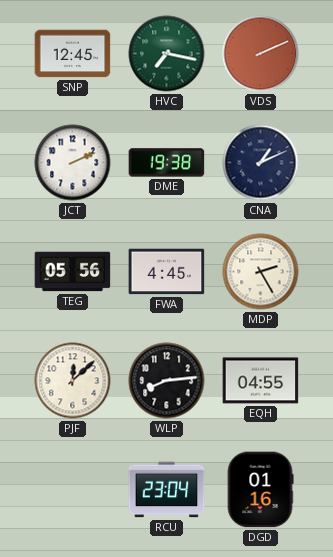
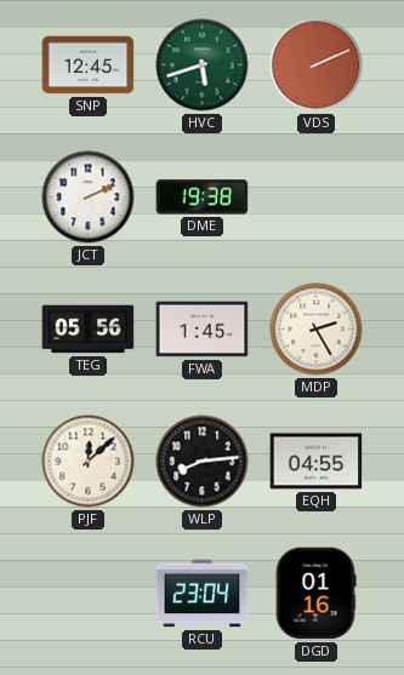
HVC: 7:17 -> 5:42
CNA: 1:11 -> none
FWA: 4:45 -> 1:45
